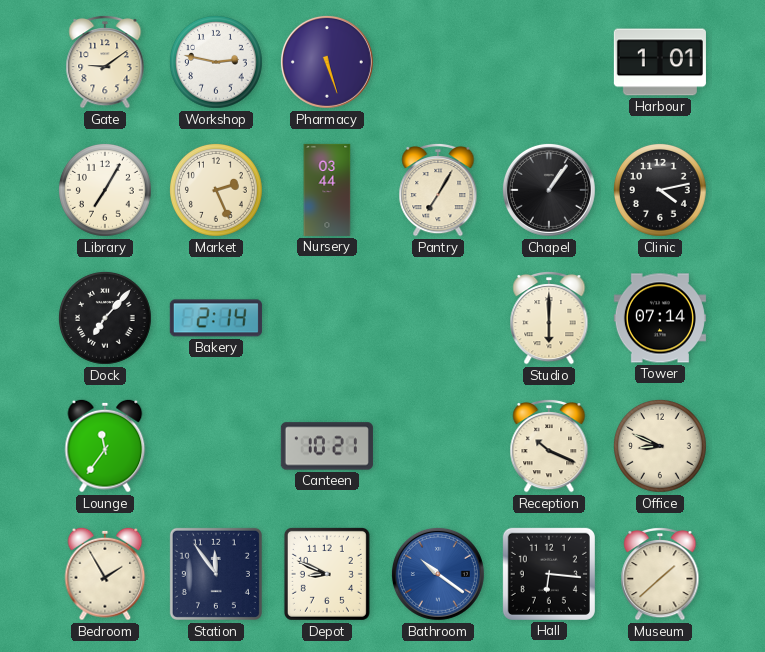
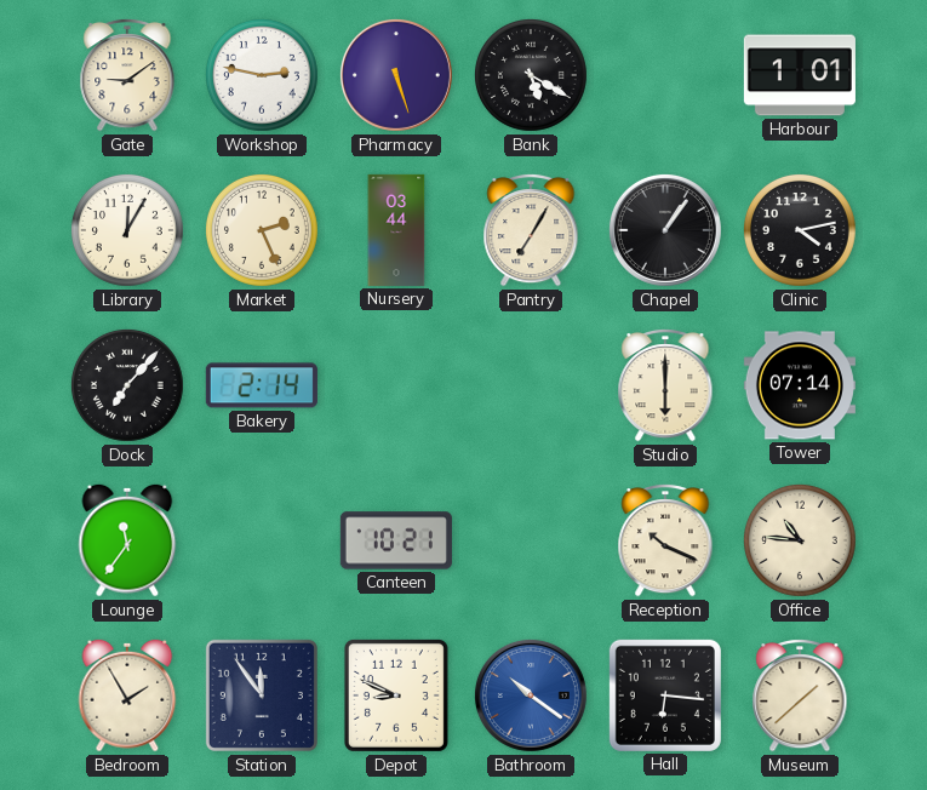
Bank: none -> 5:20
Library: 7:05 -> 12:05
Office: 8:49 -> 10:46
